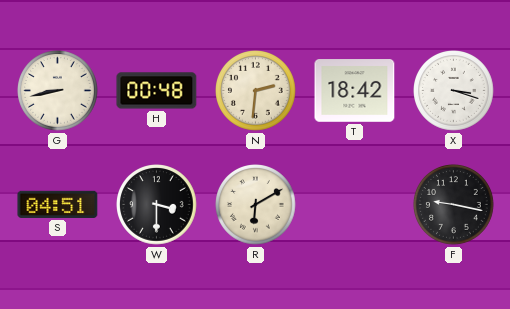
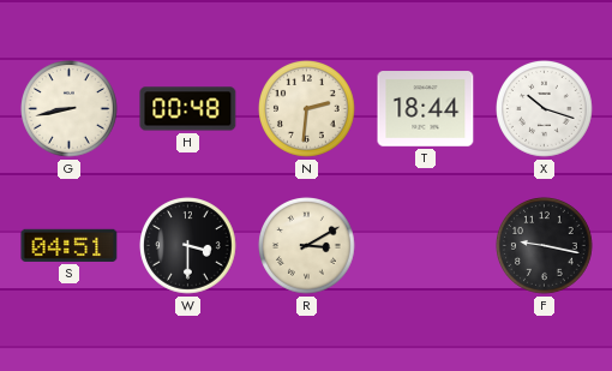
T: 18:42 -> 18:44
X: 3:18 -> 10:18
R: 6:10 -> 3:10
